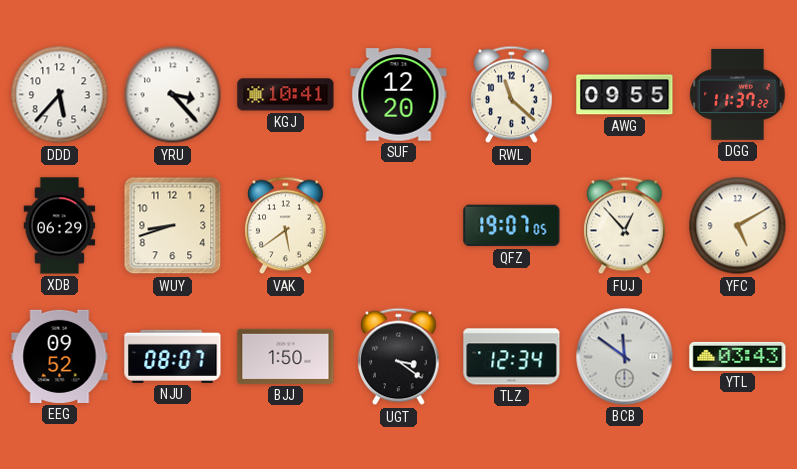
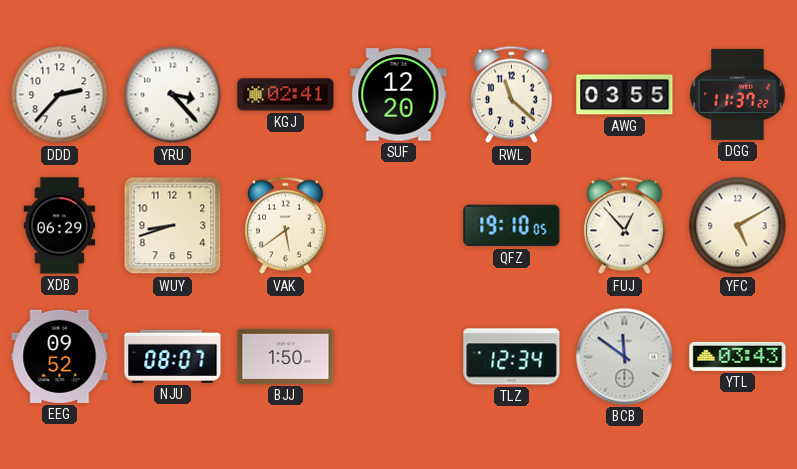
DDD: 5:37 -> 2:37
KGJ: 10:41 -> 02:41
AWG: 09:55 -> 03:55
QFZ: 19:07 -> 19:10
UGT: 3:21 -> none
